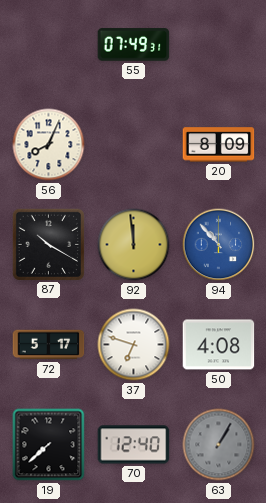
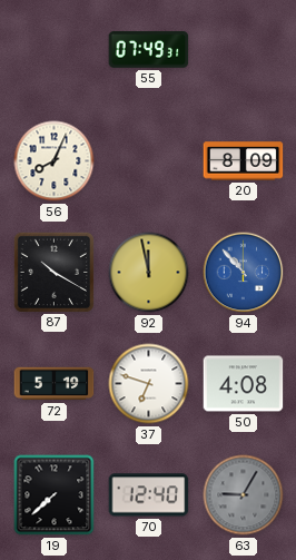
92: 11:59 -> 11:58
72: 5:17 -> 5:19
63: 1:05 -> 9:05
